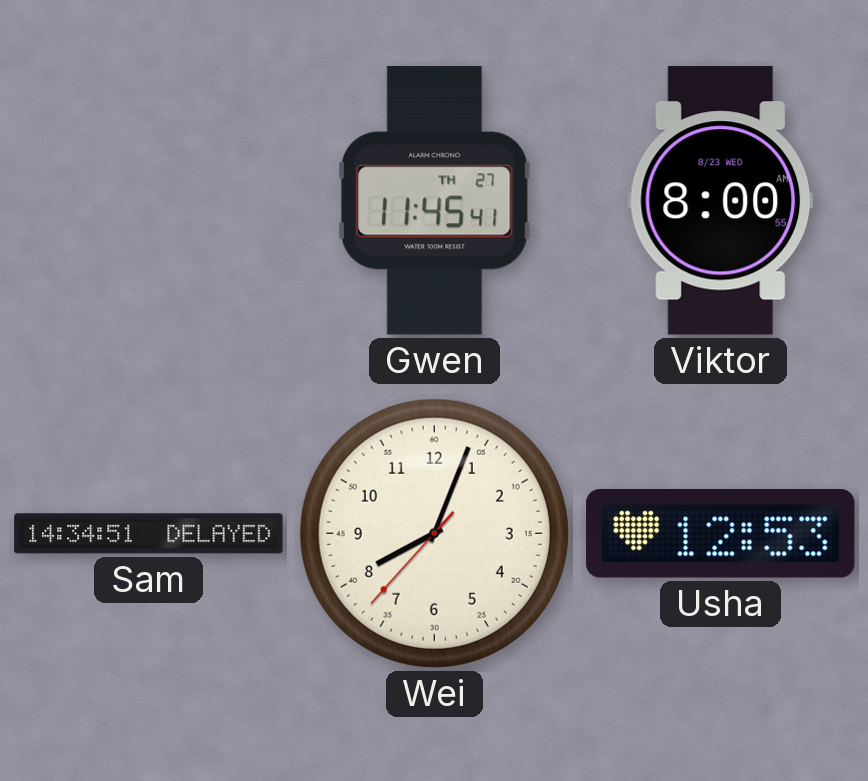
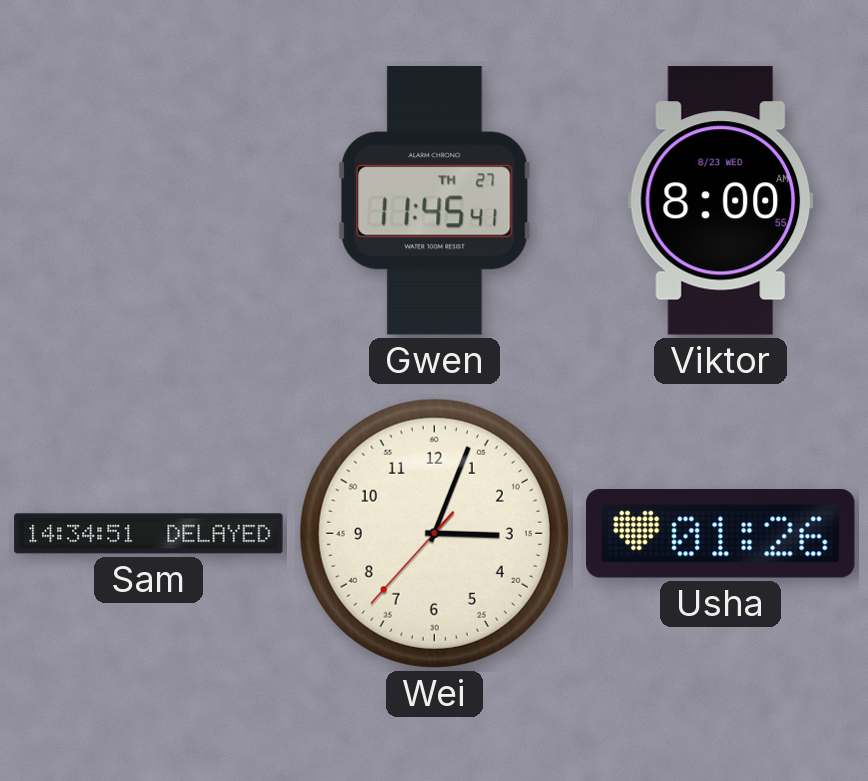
Wei: 8:03 -> 3:03
Usha: 12:53 -> 01:26
